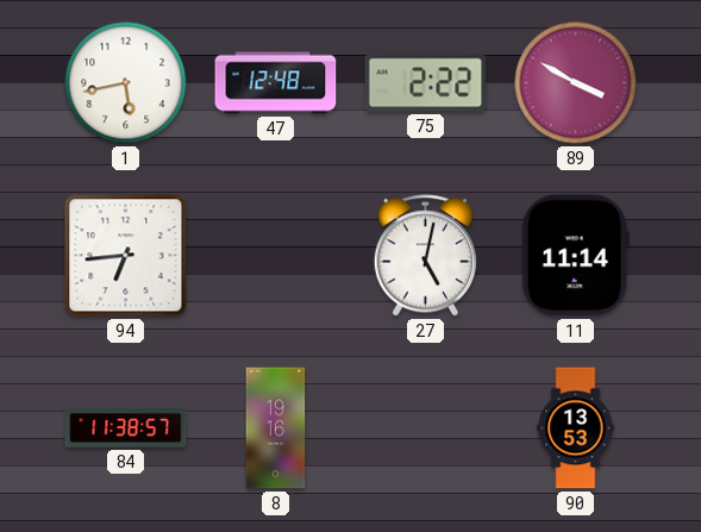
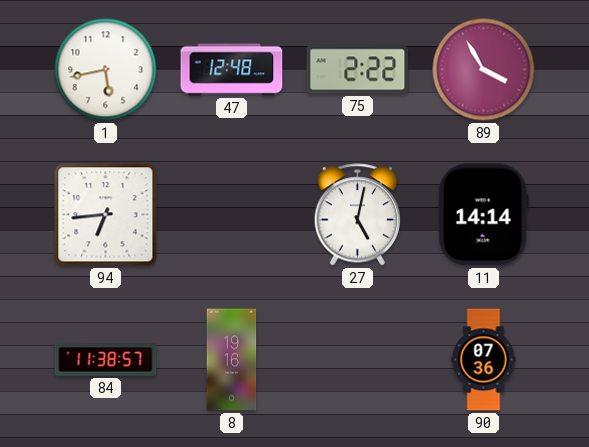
89: 3:50 -> 3:55
11: 11:14 -> 14:14
90: 13:53 -> 07:36
